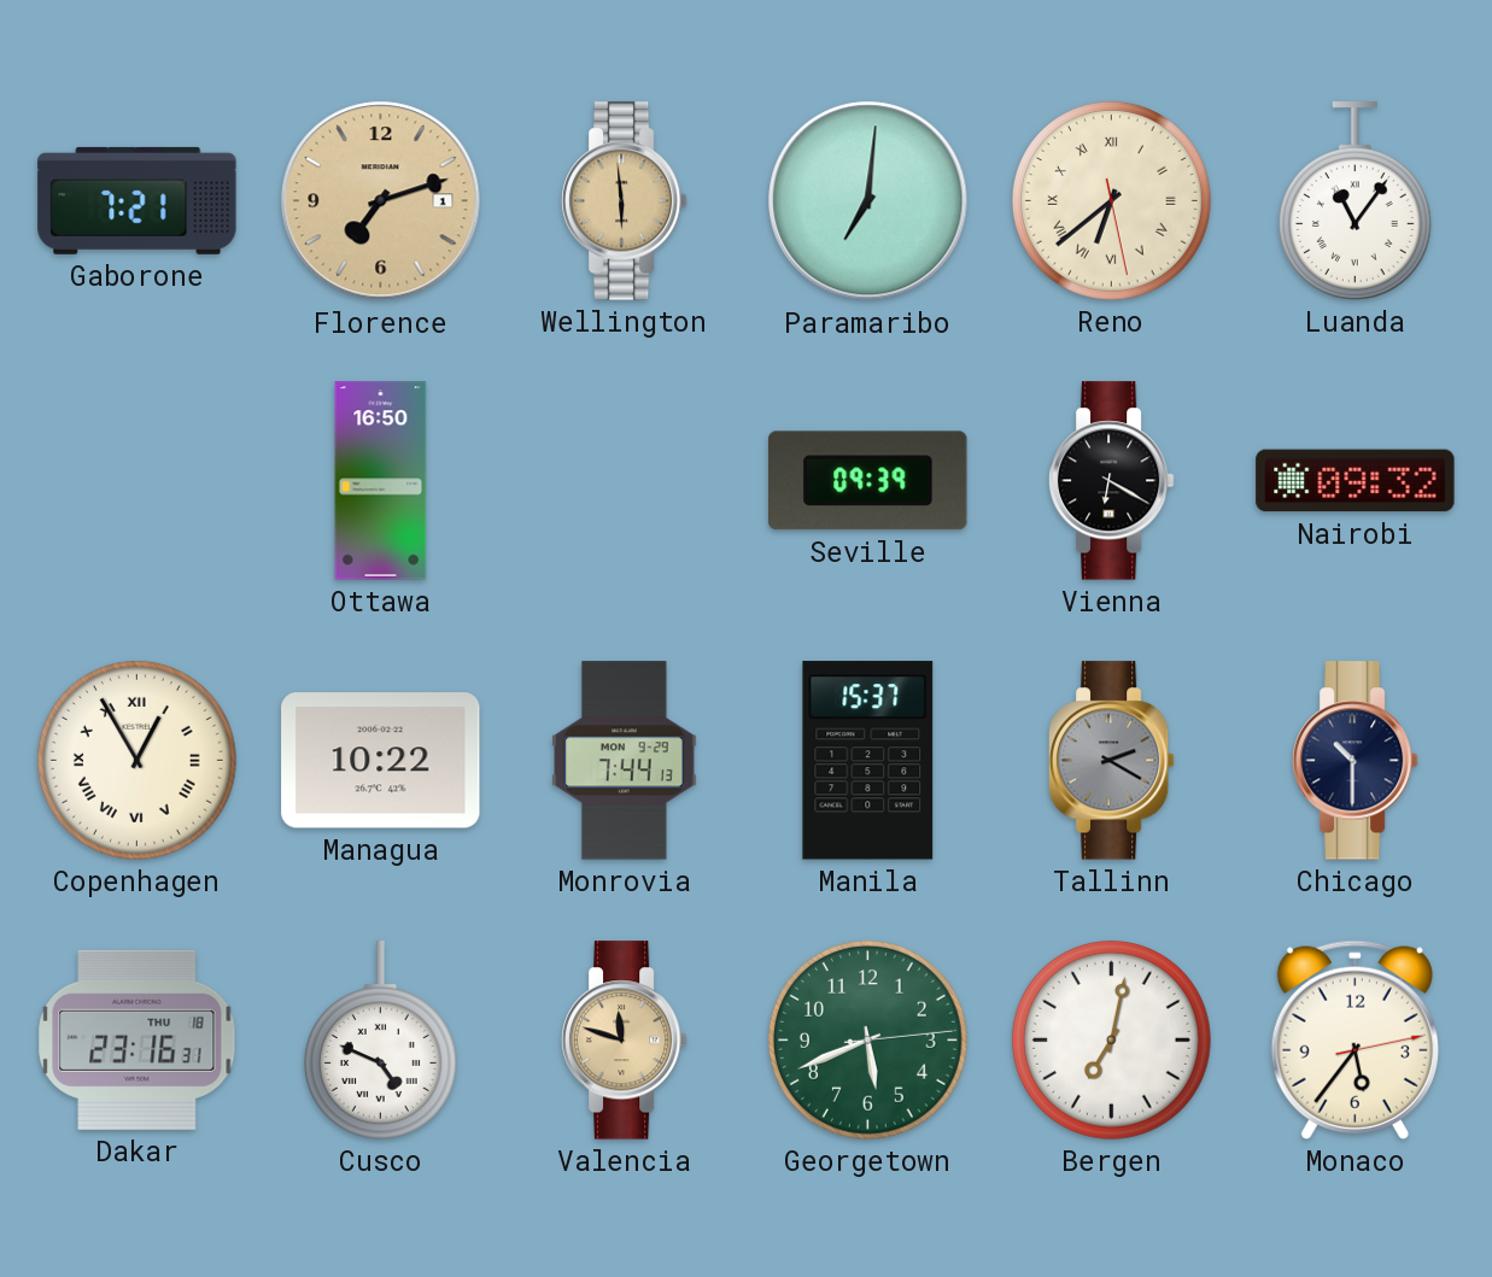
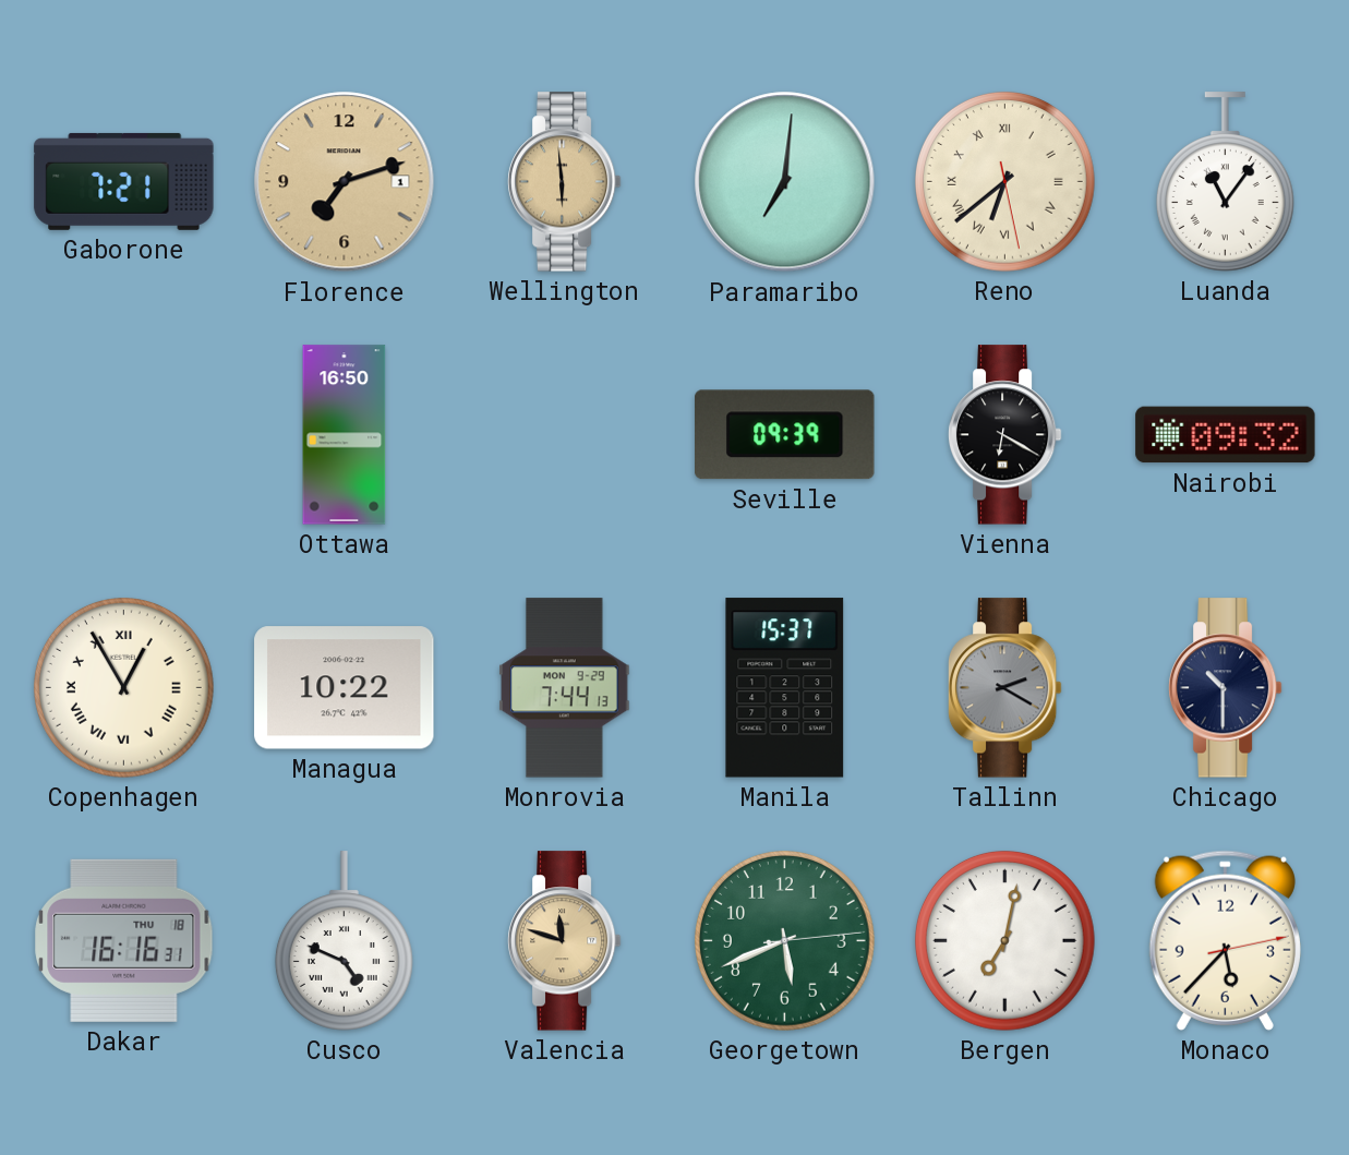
Dakar: 23:16 -> 16:16
Monaco: 5:36 -> 5:37
